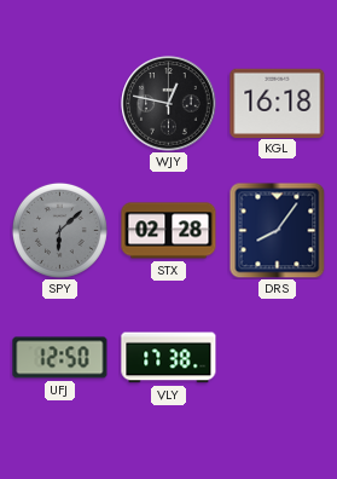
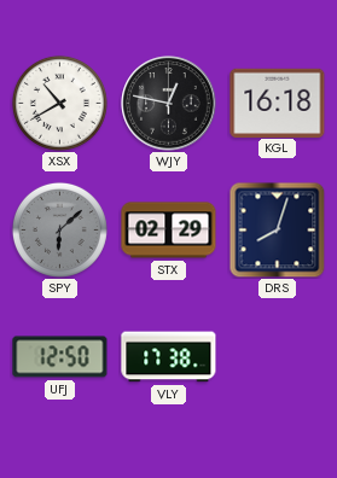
XSX: none -> 10:40
STX: 02:28 -> 02:29
DRS: 8:06 -> 8:03
